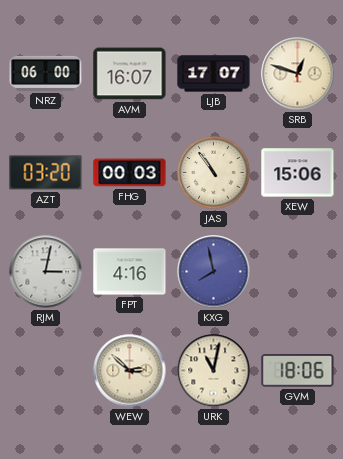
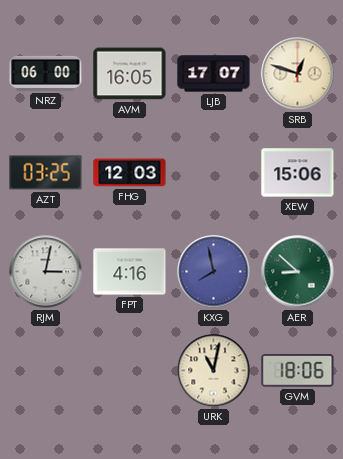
AVM: 16:07 -> 16:05
AZT: 03:20 -> 03:25
FHG: 00:03 -> 12:03
JAS: 10:54 -> none
AER: none -> 8:52
WEW: 2:52 -> none
